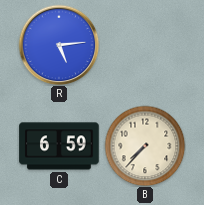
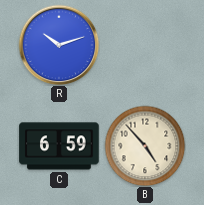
R: 5:14 -> 10:12
B: 7:37 -> 4:53
